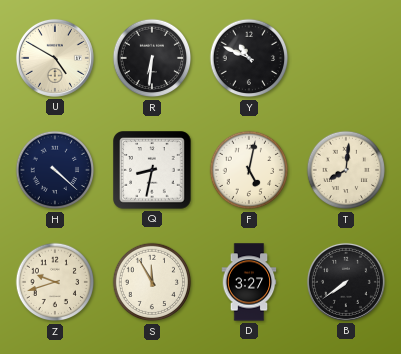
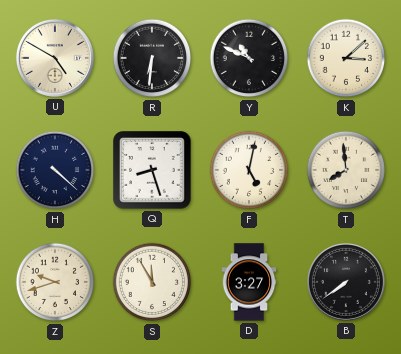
K: none -> 3:08
Q: 8:32 -> 8:27
T: 8:01 -> 7:59
